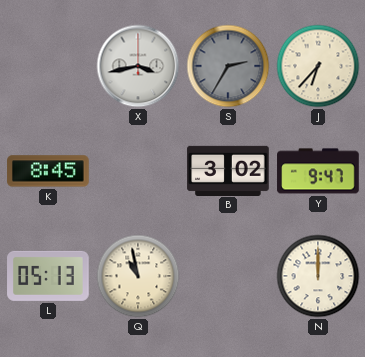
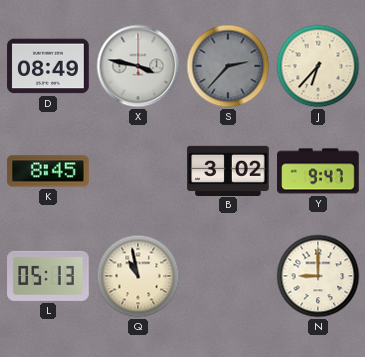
D: none -> 08:49
X: 3:43 -> 3:47
S: 2:35 -> 2:37
N: 12:00 -> 9:00
